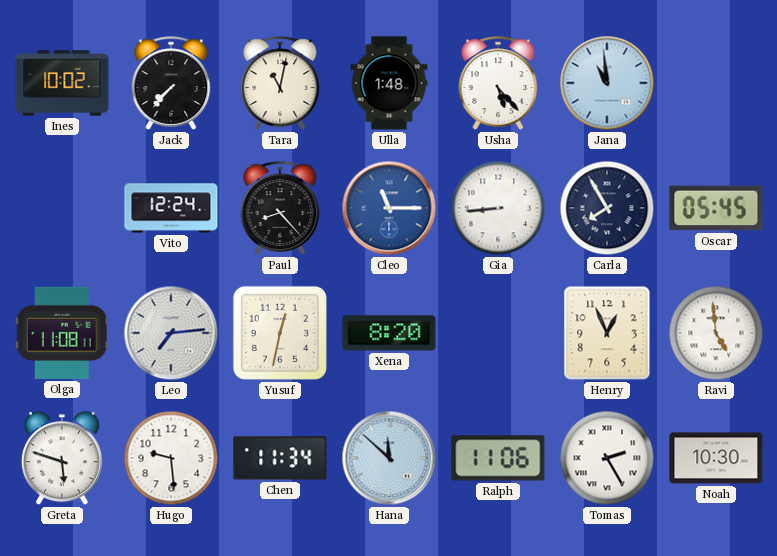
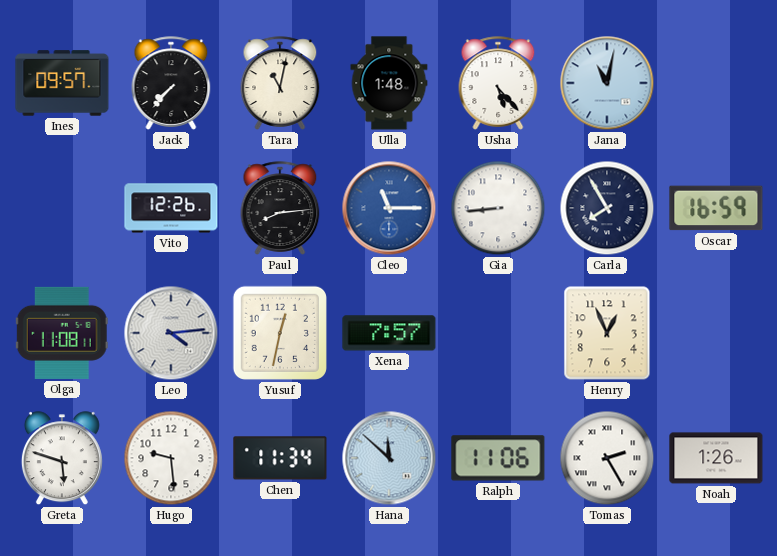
Ines: 10:02 -> 09:57
Jana: 10:59 -> 11:02
Vito: 12:24 -> 12:26
Paul: 8:23 -> 8:14
Oscar: 05:45 -> 16:59
Leo: 7:14 -> 4:14
Xena: 8:20 -> 7:57
Ravi: 4:59 -> none
Noah: 10:30 -> 1:26
